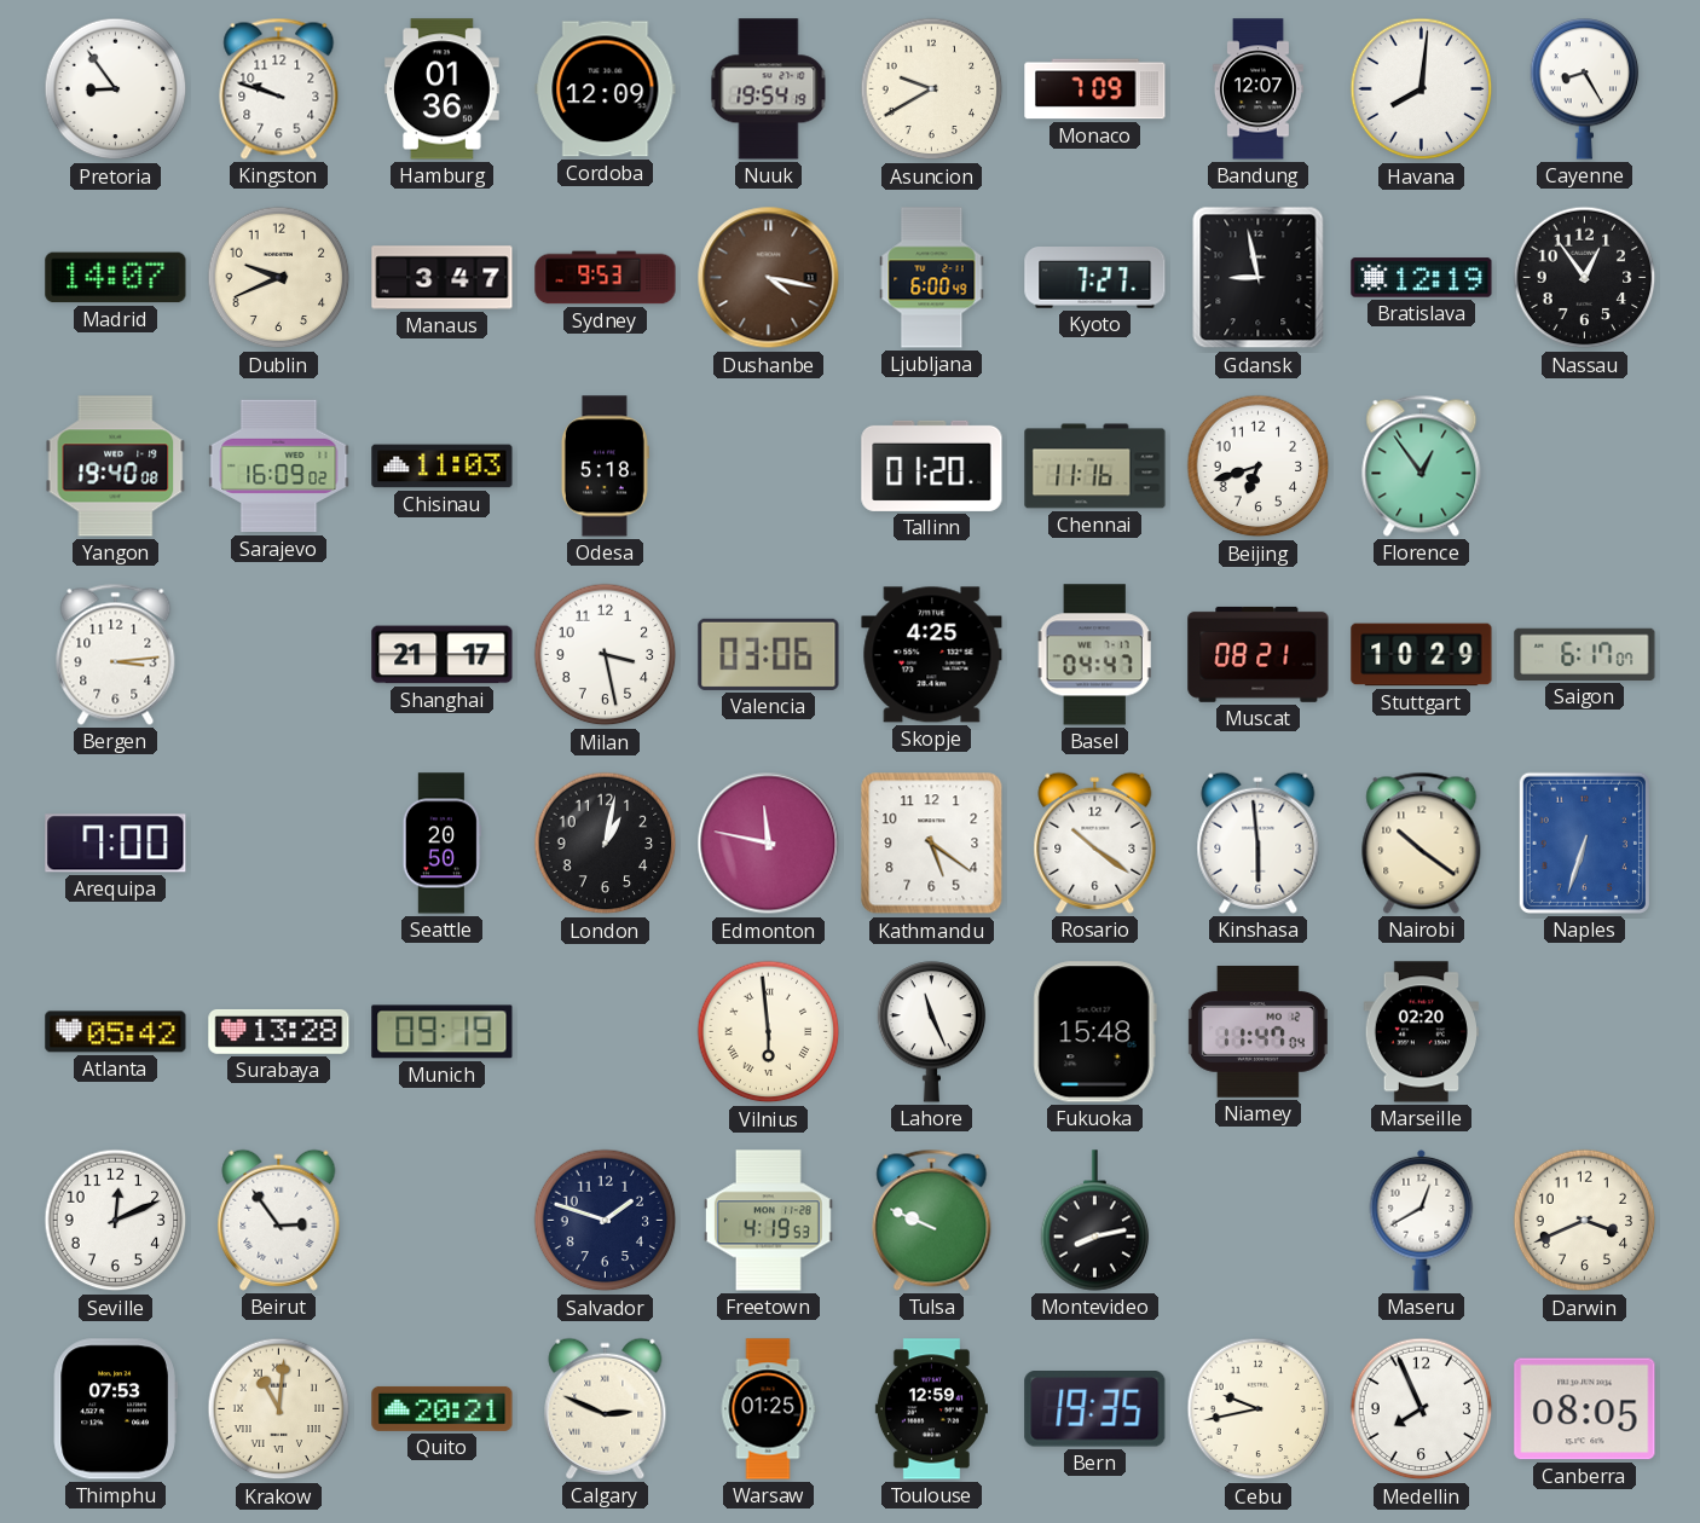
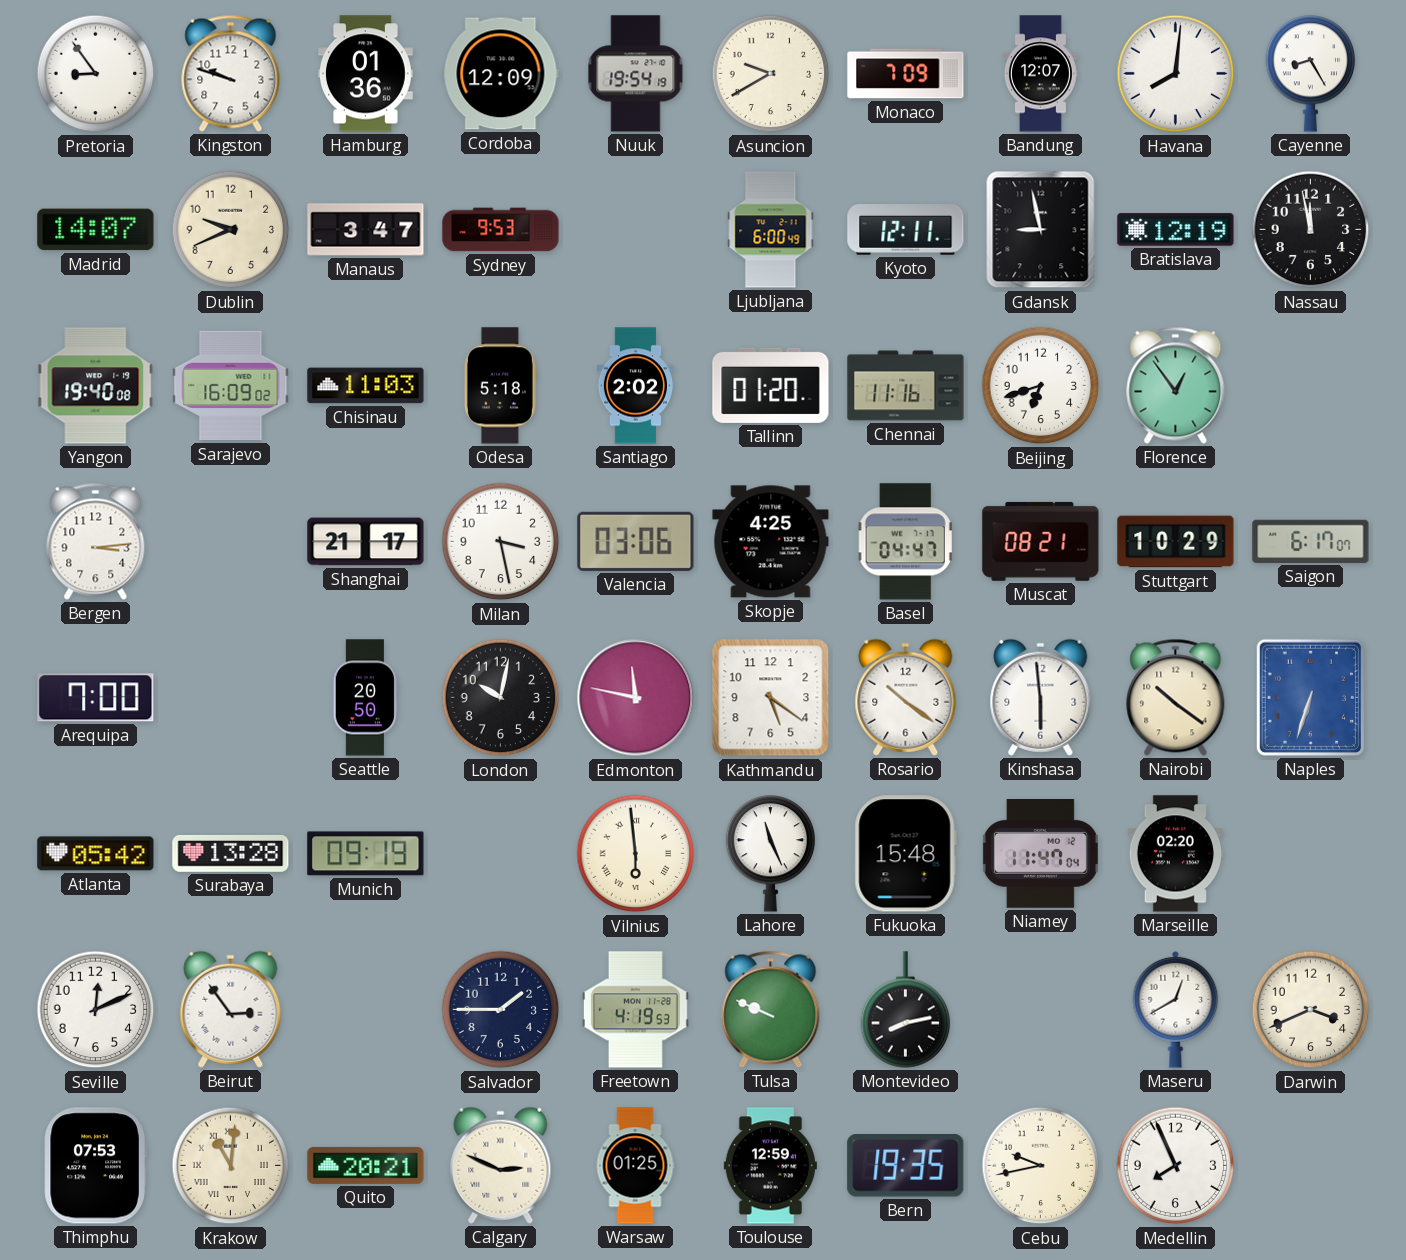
Dushanbe: 4:17 -> none
Kyoto: 7:27 -> 12:11
Nassau: 12:54 -> 11:58
Santiago: none -> 2:02
London: 1:02 -> 10:02
Salvador: 1:48 -> 1:45
Canberra: 08:05 -> none
